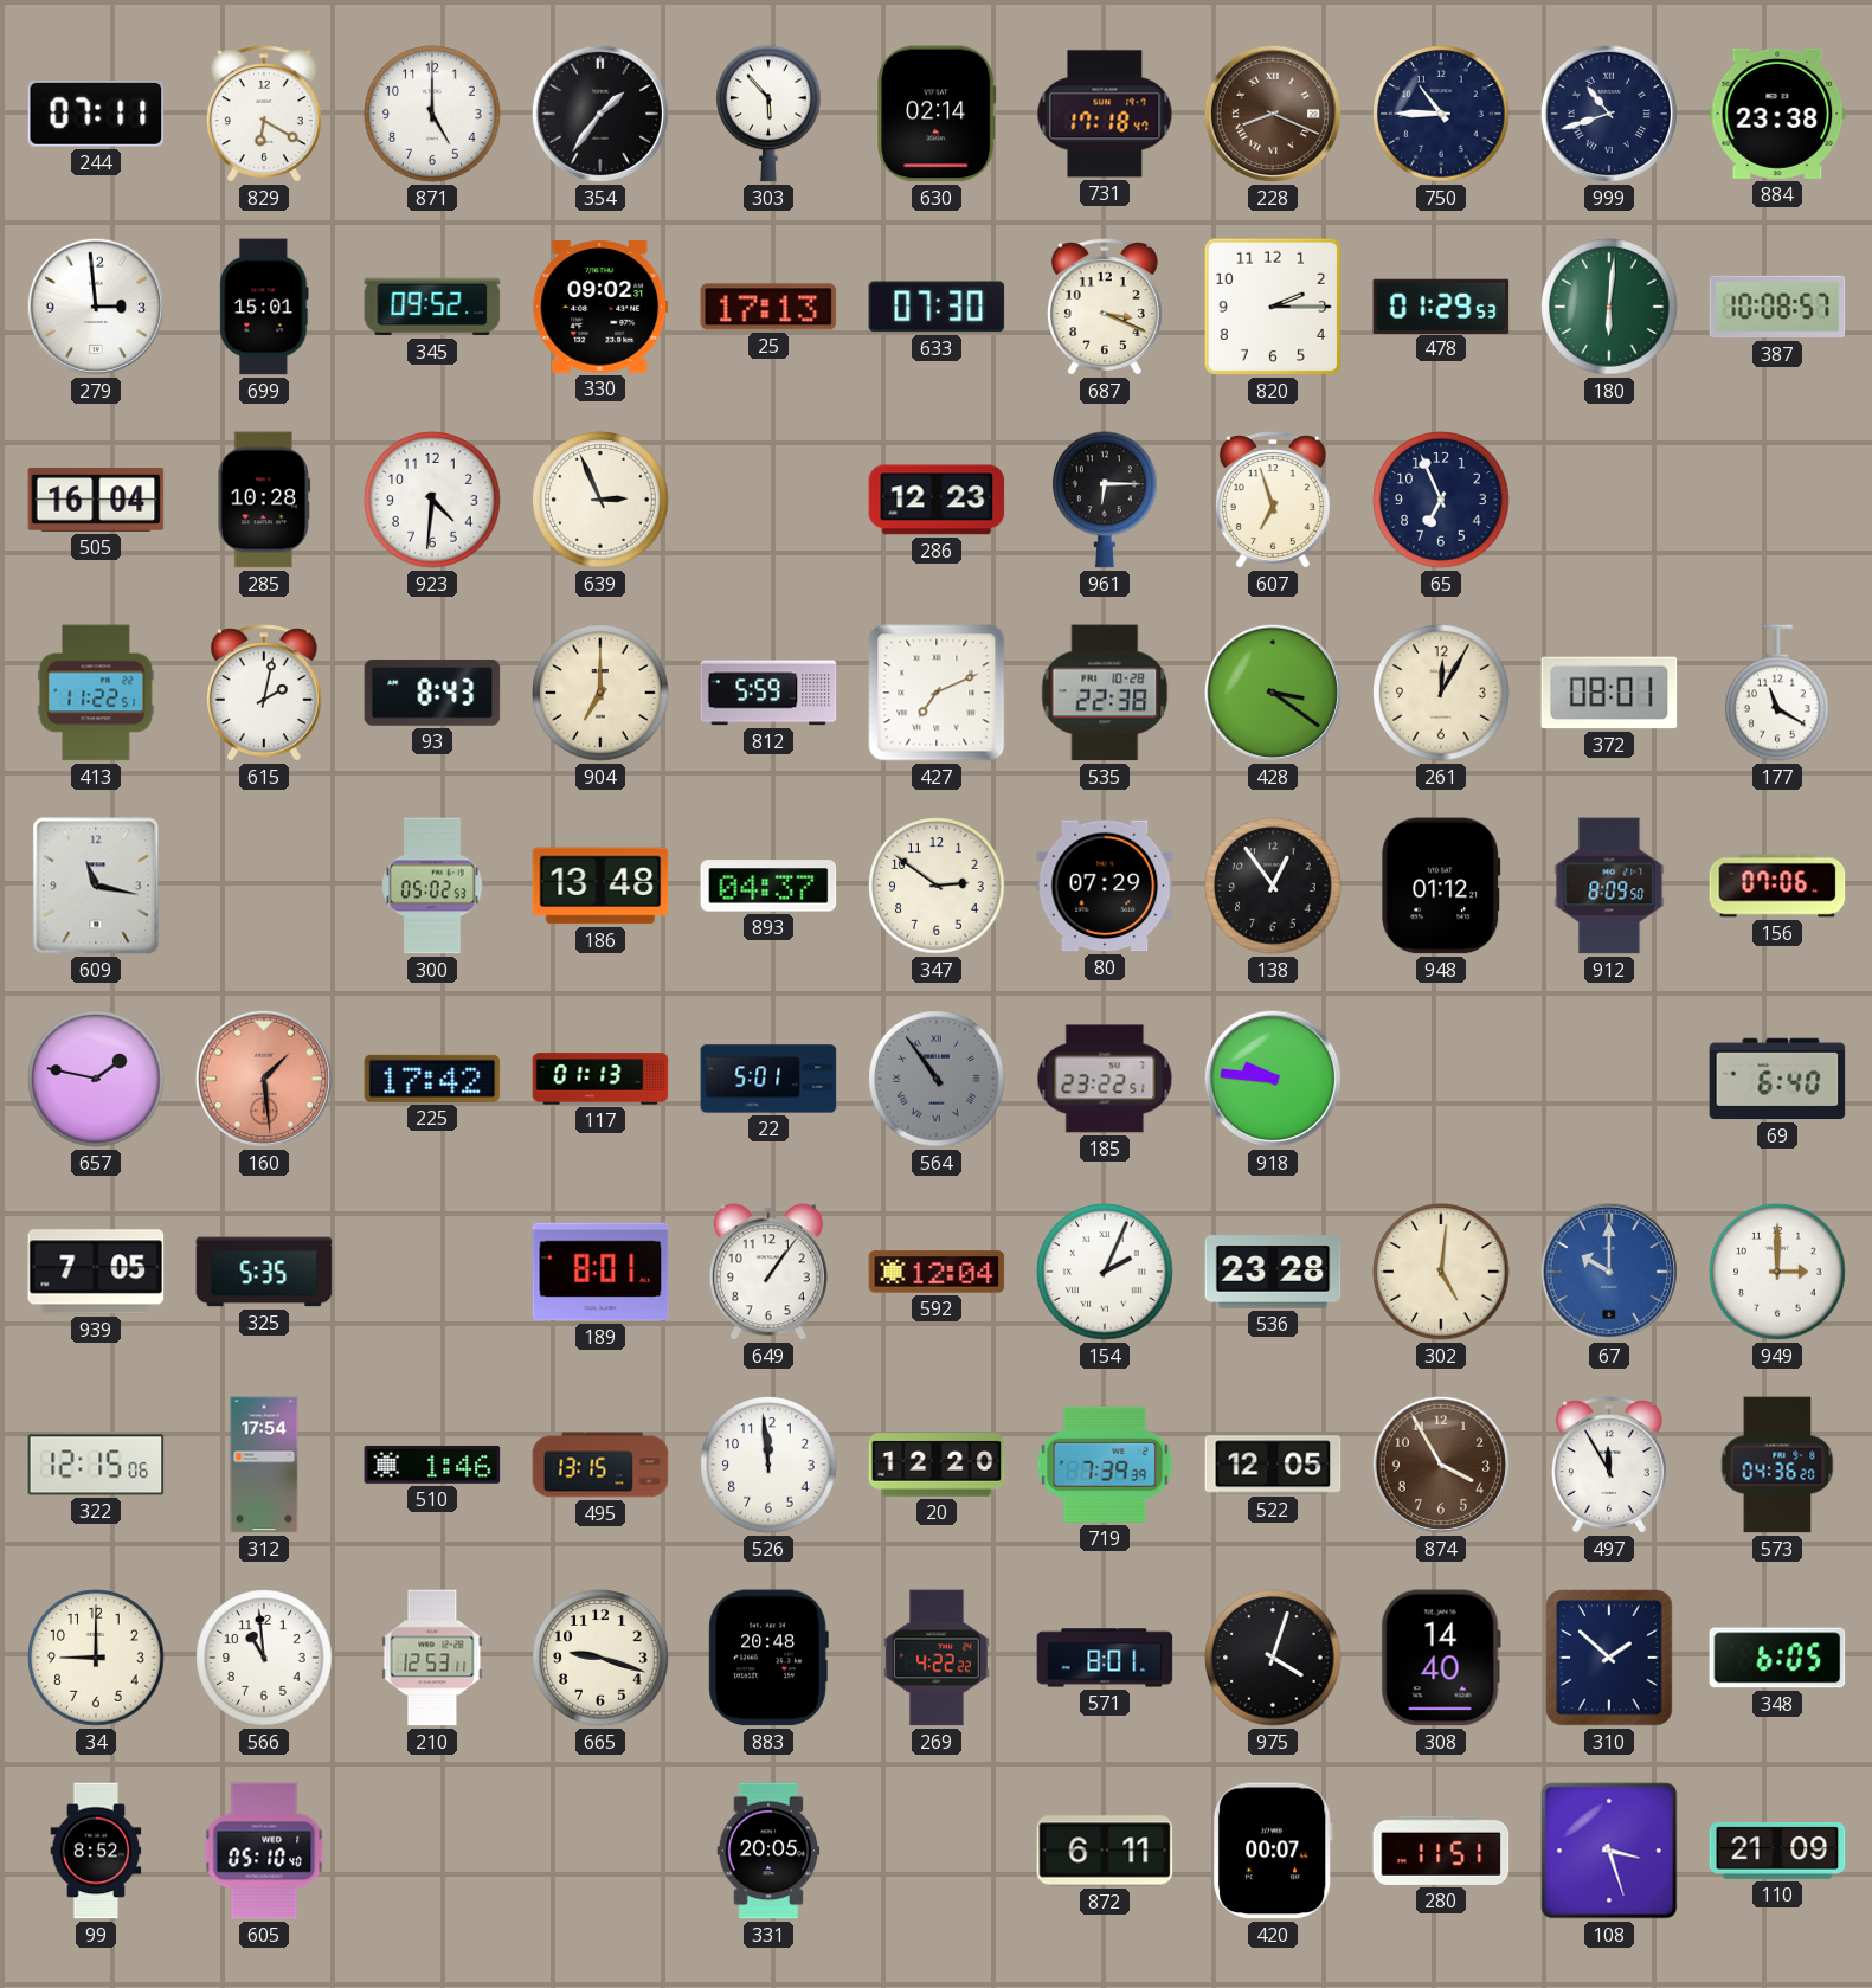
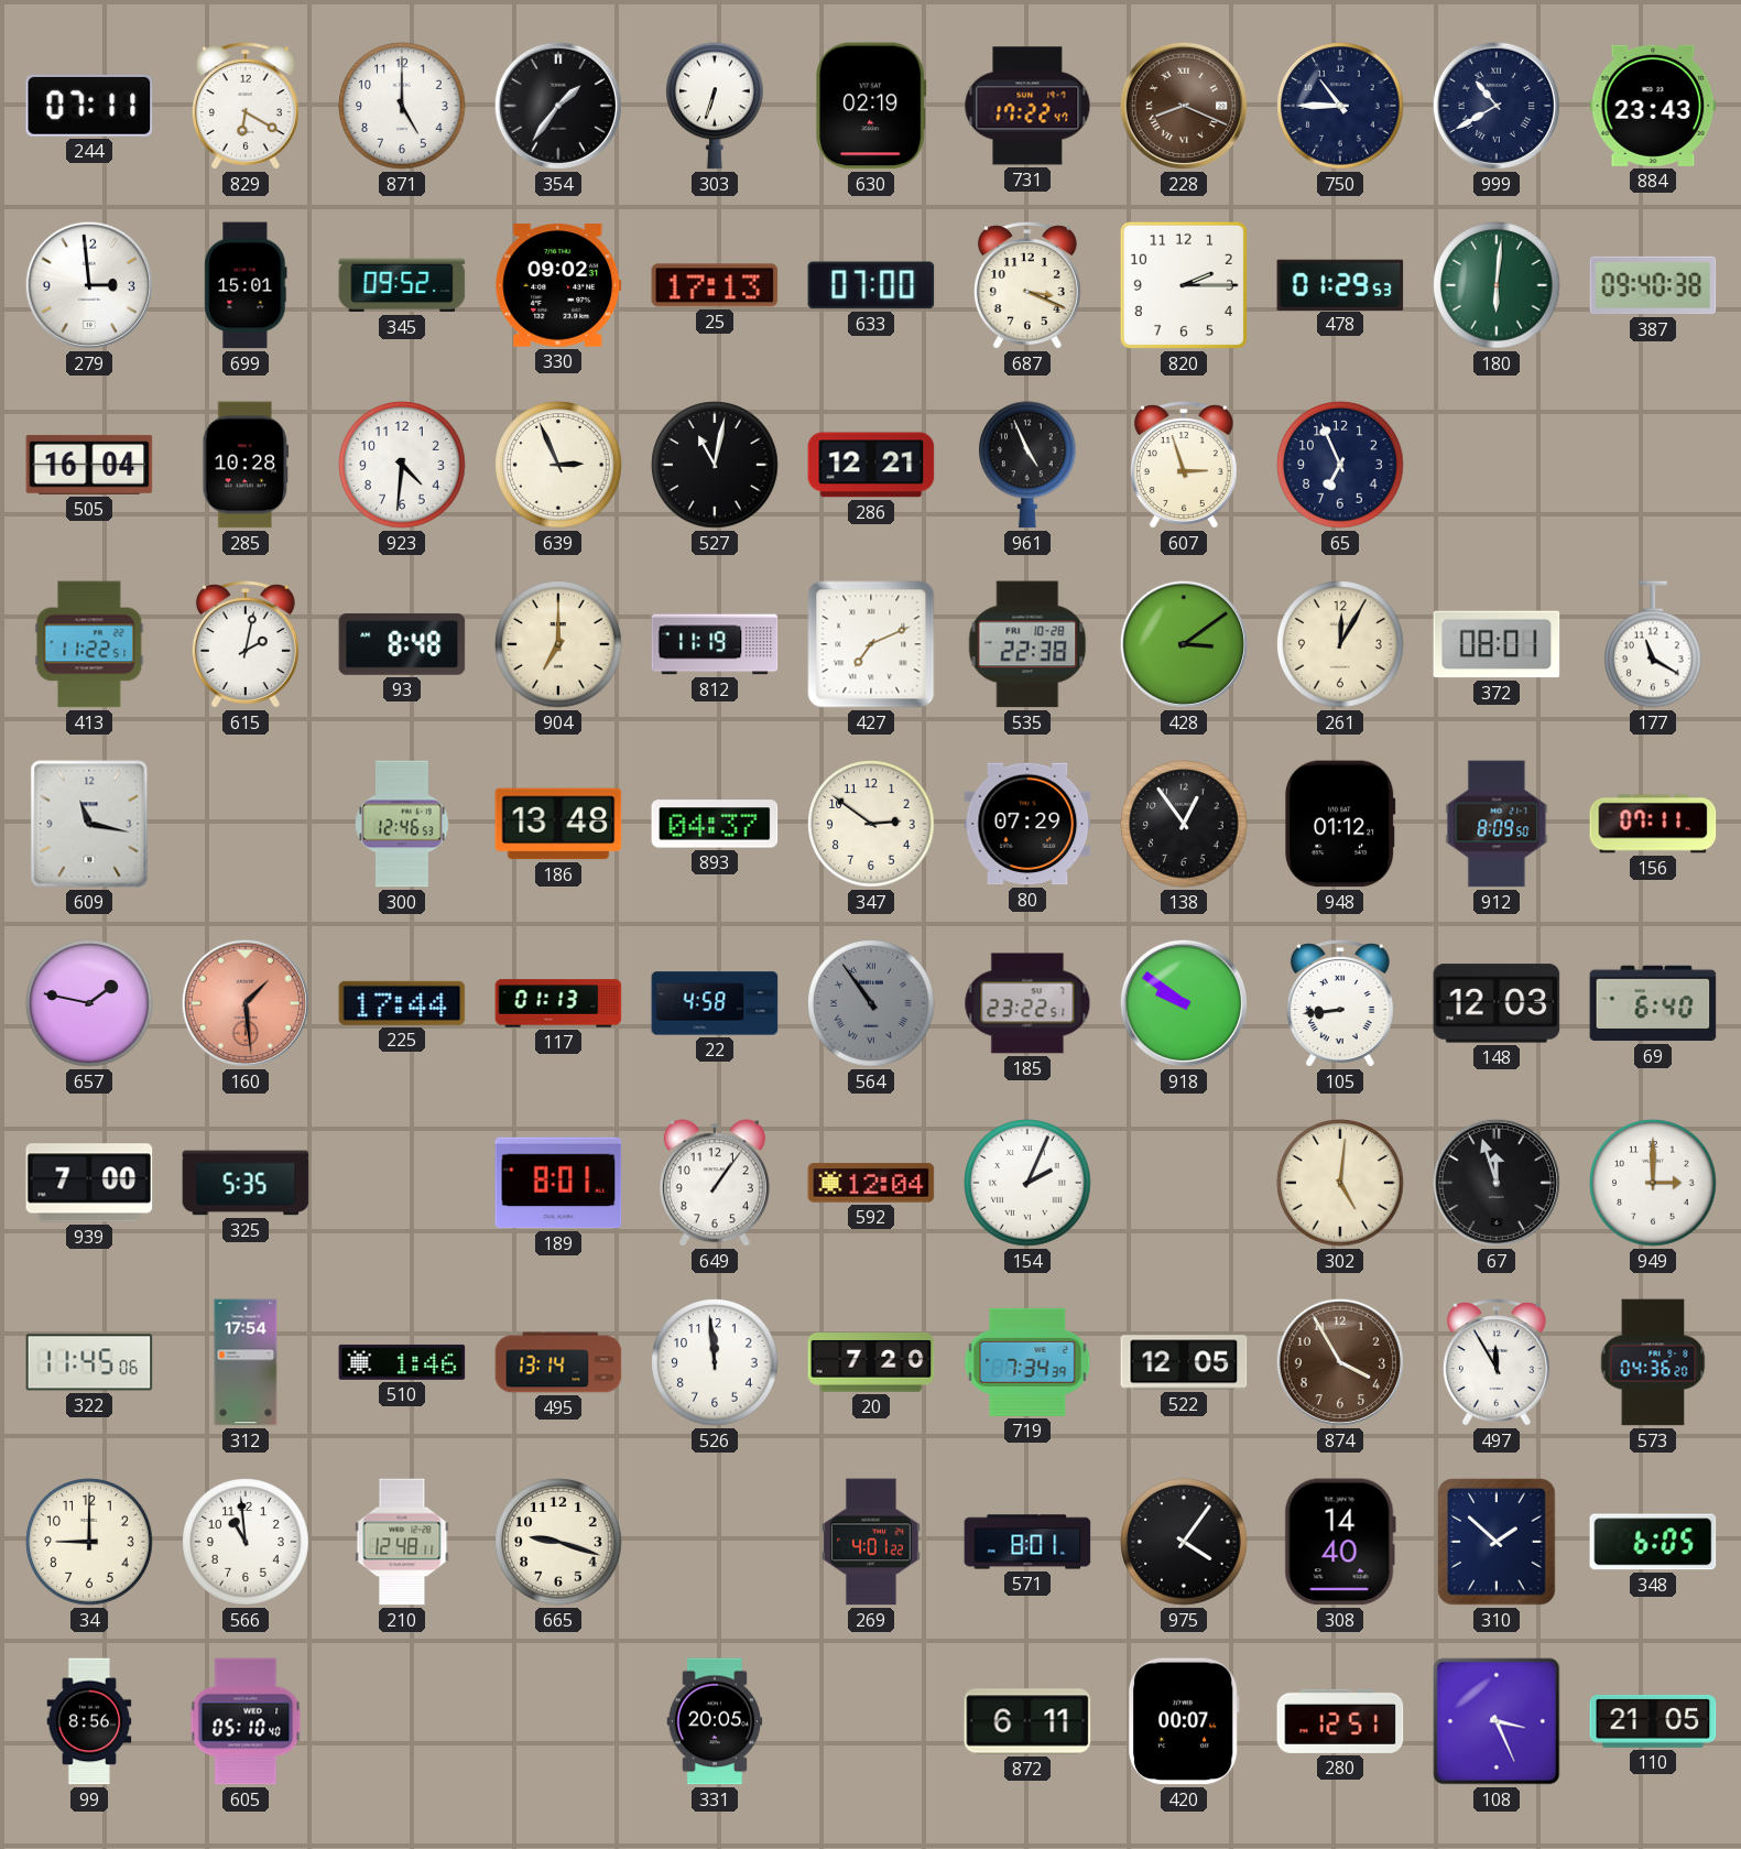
303: 5:53 -> 6:33
630: 02:14 -> 02:19
731: 17:18 -> 17:22
999: 10:42 -> 10:40
884: 23:38 -> 23:43
633: 07:30 -> 07:00
387: 10:08 -> 09:40
527: none -> 11:02
286: 12:23 -> 12:21
961: 6:15 -> 4:56
607: 6:57 -> 2:57
93: 8:43 -> 8:48
812: 5:59 -> 11:19
428: 3:21 -> 3:09
300: 05:02 -> 12:46
156: 07:06 -> 07:11
225: 17:42 -> 17:44
22: 5:01 -> 4:58
918: 9:46 -> 9:51
105: none -> 8:44
148: none -> 12:03
939: 7:05 -> 7:00
536: 23:28 -> none
67: 10:00 -> 11:57
67 dial: blue -> black
322: 12:15 -> 11:45
495: 13:15 -> 13:14
20: 12:20 -> 7:20
719: 7:39 -> 7:34
210: 12:53 -> 12:48
883: 20:48 -> none
269: 4:22 -> 4:01
975: 4:03 -> 4:06
99: 8:52 -> 8:56
280: 11:51 -> 12:51
108: 3:27 -> 3:26
110: 21:09 -> 21:05
